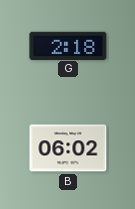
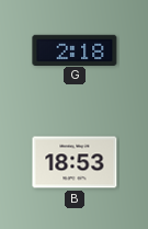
B: 06:02 -> 18:53
